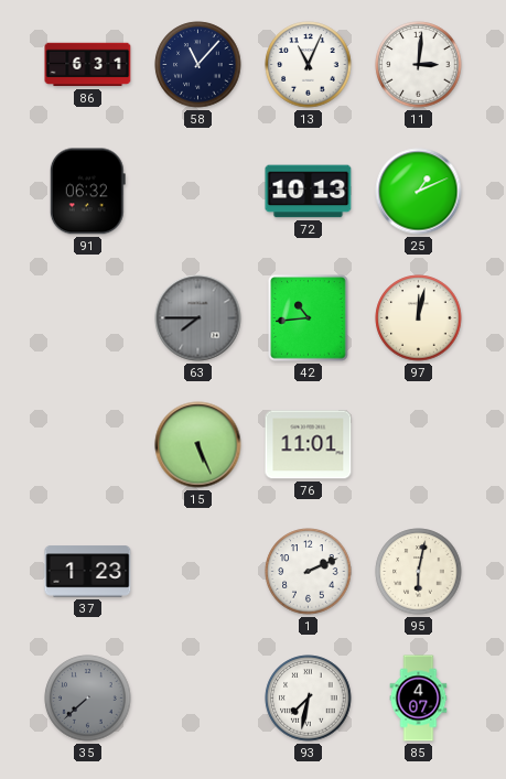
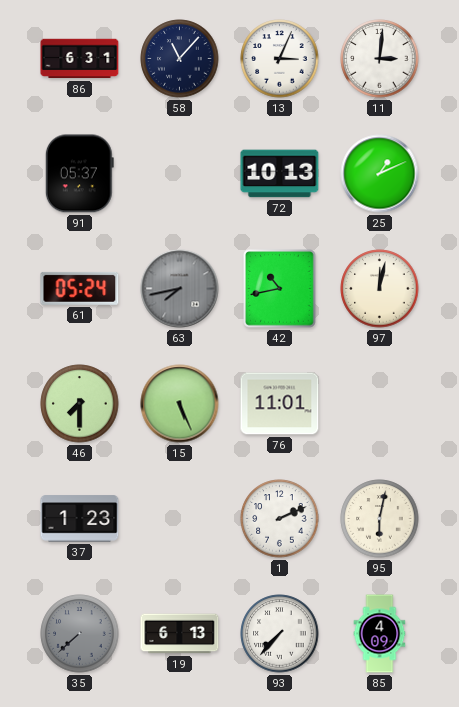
13: 11:04 -> 3:04
91: 06:32 -> 05:37
61: none -> 05:24
63: 7:45 -> 7:43
42: 10:44 -> 10:43
46: none -> 7:30
19: none -> 6:13
93: 7:32 -> 7:37
85: 4:07 -> 4:09
